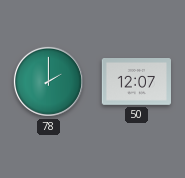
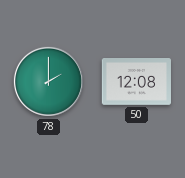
50: 12:07 -> 12:08
